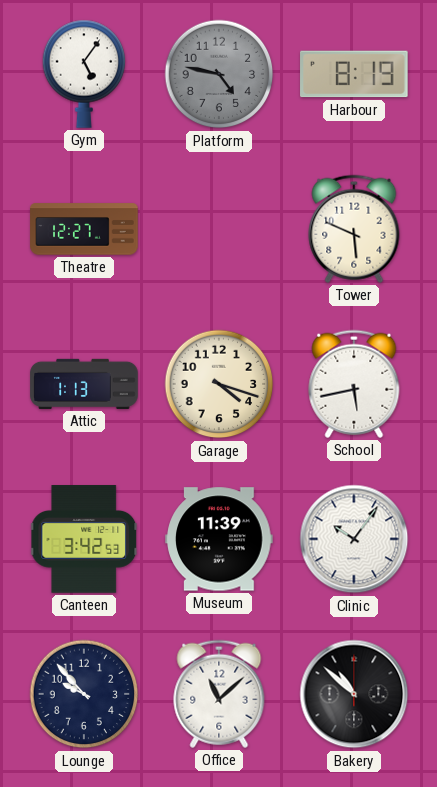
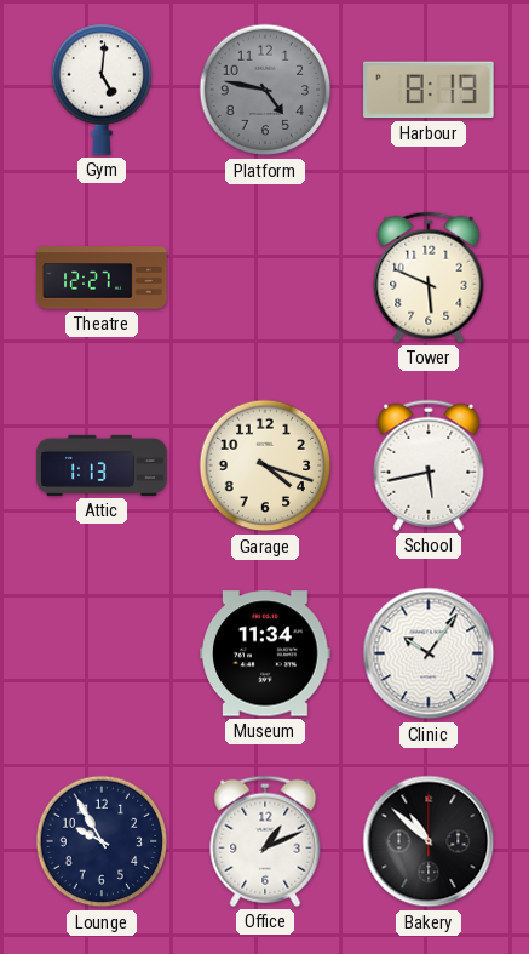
Gym: 5:06 -> 5:01
Canteen: 3:42 -> none
Museum: 11:39 -> 11:34
Lounge: 9:53 -> 9:55
Office: 11:08 -> 1:11
